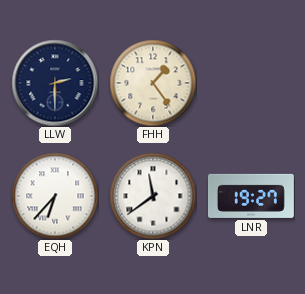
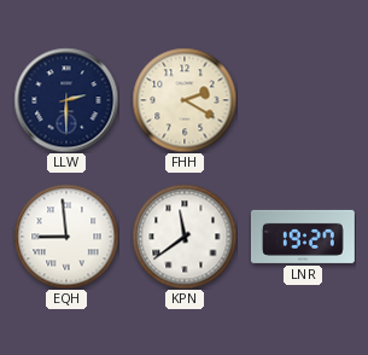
FHH: 1:24 -> 2:20
EQH: 6:37 -> 8:59
